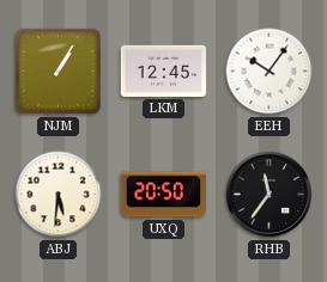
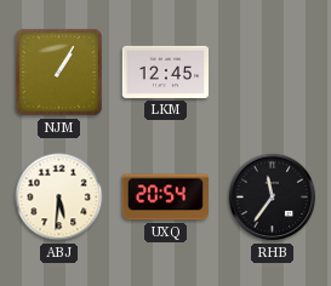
EEH: 10:06 -> none
UXQ: 20:50 -> 20:54
